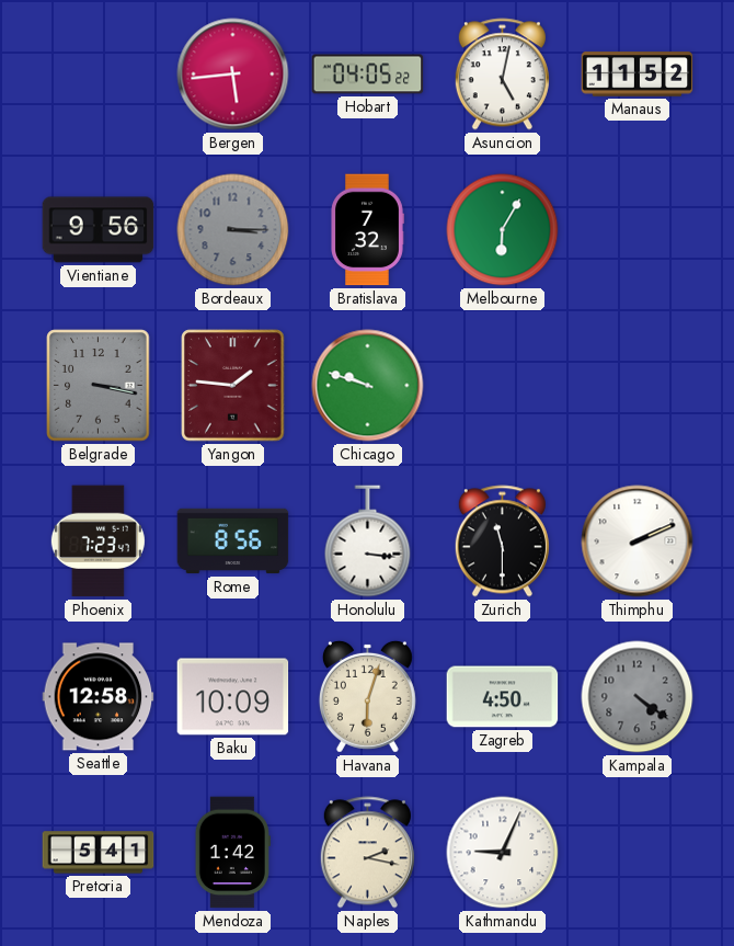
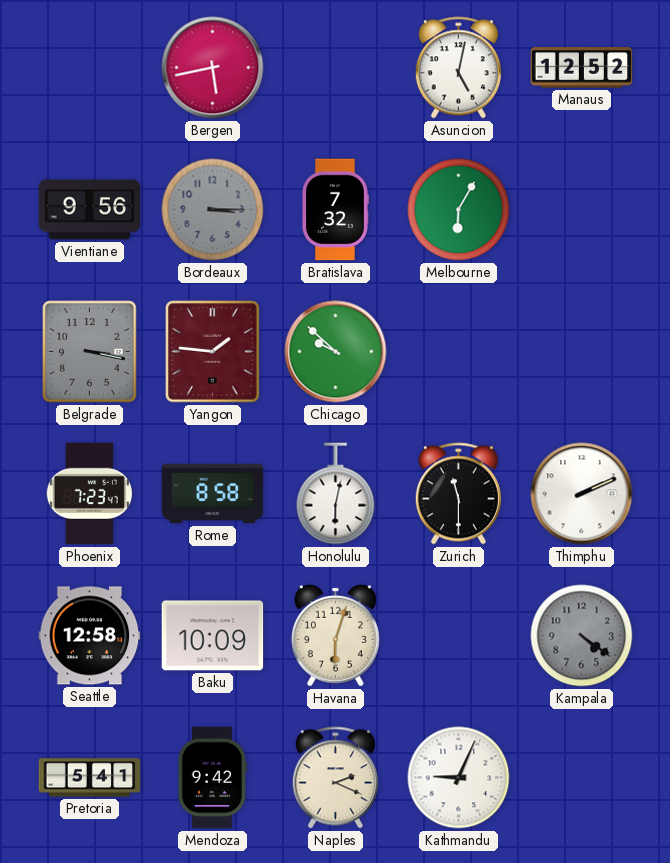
Bergen: 5:44 -> 5:43
Hobart: 04:05 -> none
Manaus: 11:52 -> 12:52
Chicago: 9:48 -> 9:52
Rome: 8:56 -> 8:58
Honolulu: 3:16 -> 6:02
Zagreb: 4:50 -> none
Mendoza: 1:42 -> 9:42
Naples: 2:17 -> 2:19
